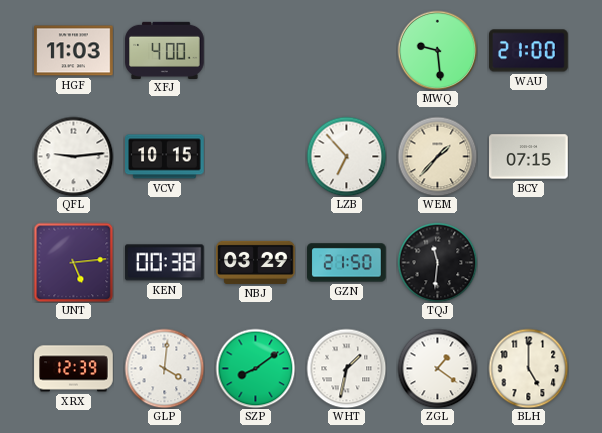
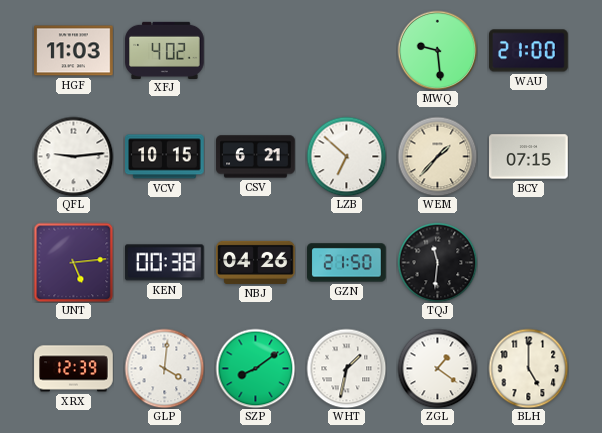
XFJ: 4:00 -> 4:02
CSV: none -> 6:21
LZB: 6:53 -> 6:52
NBJ: 03:29 -> 04:26
